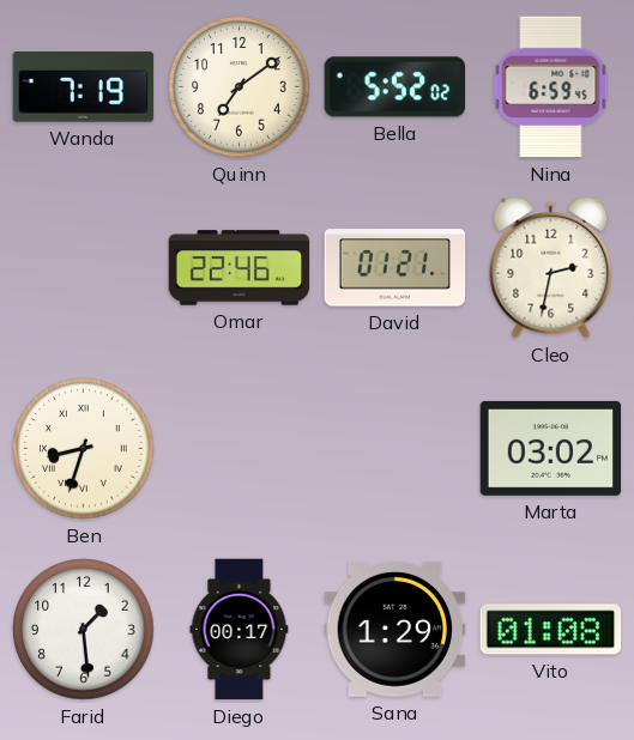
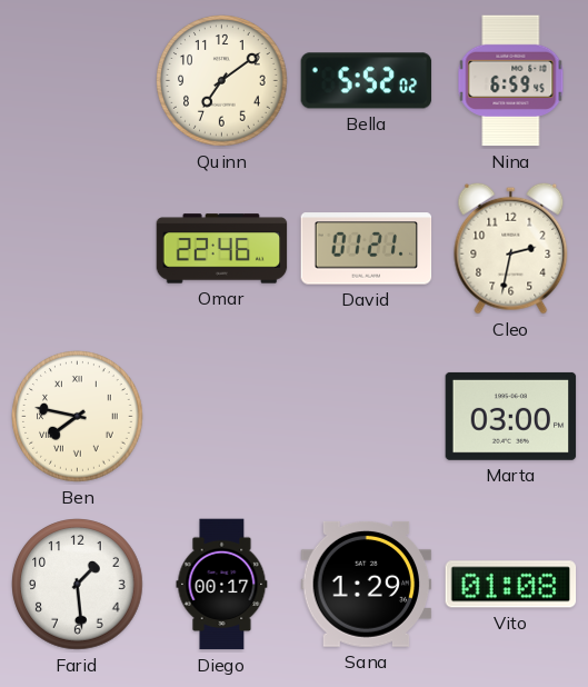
Wanda: 7:19 -> none
Ben: 8:33 -> 7:47
Marta: 03:02 -> 03:00
